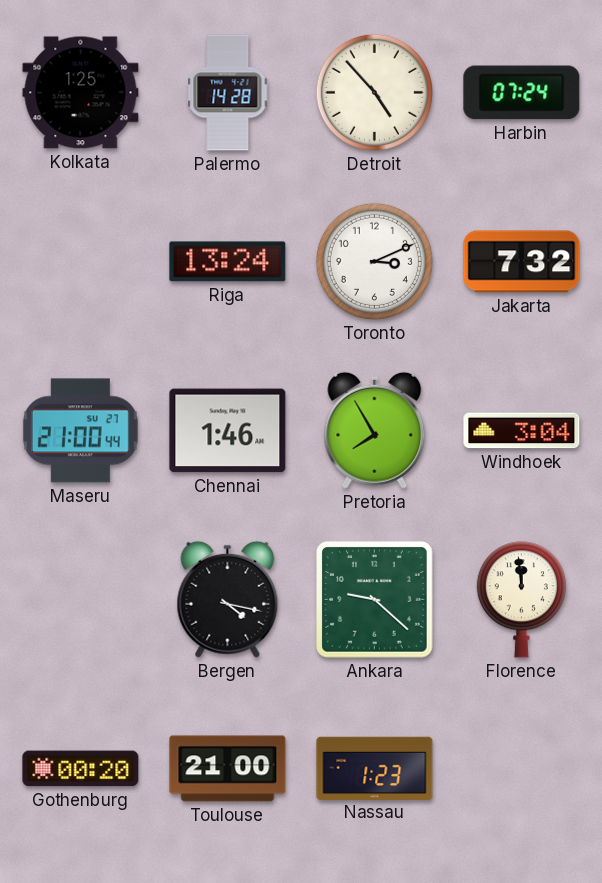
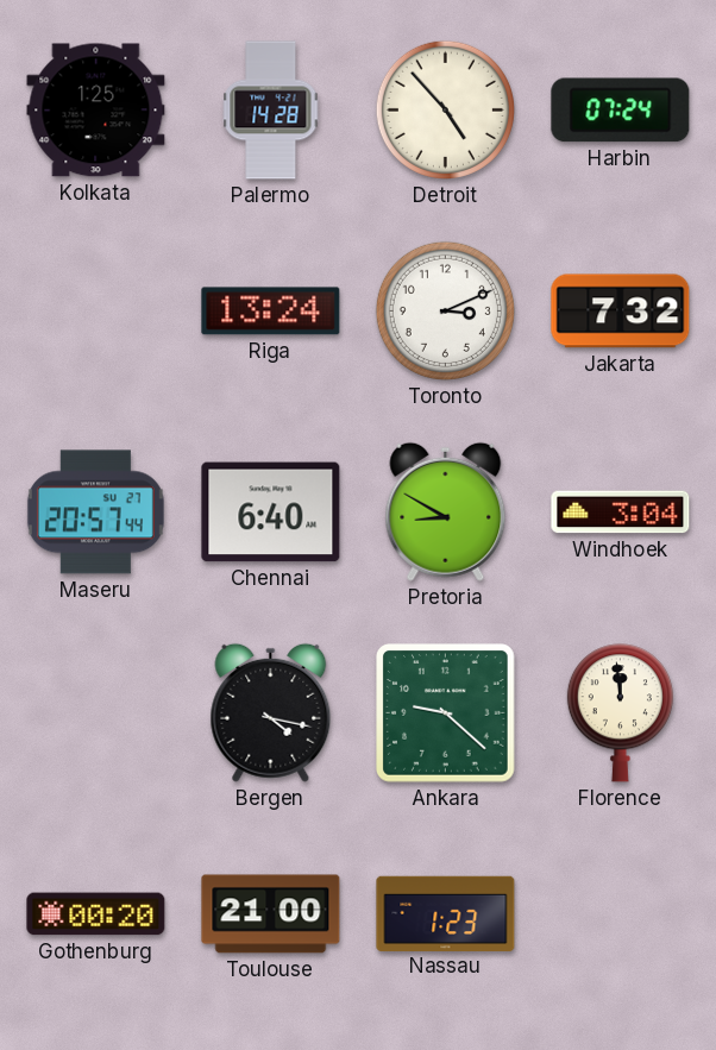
Maseru: 21:00 -> 20:57
Chennai: 1:46 -> 6:40
Pretoria: 7:55 -> 8:50
